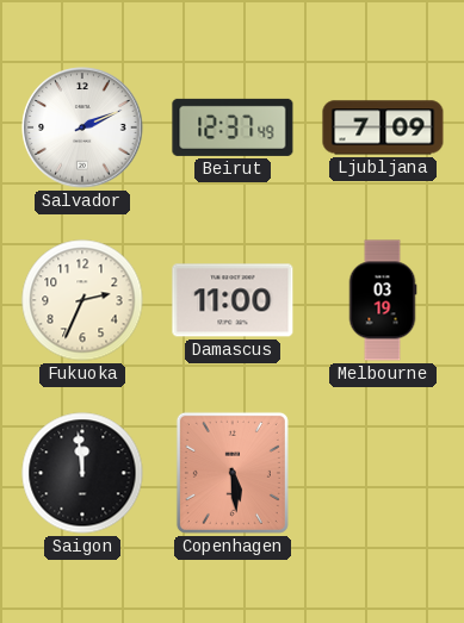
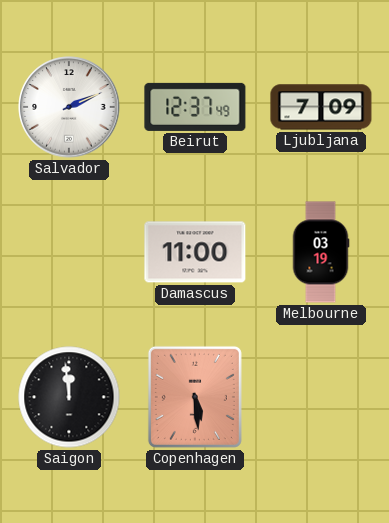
Fukuoka: 2:34 -> none
